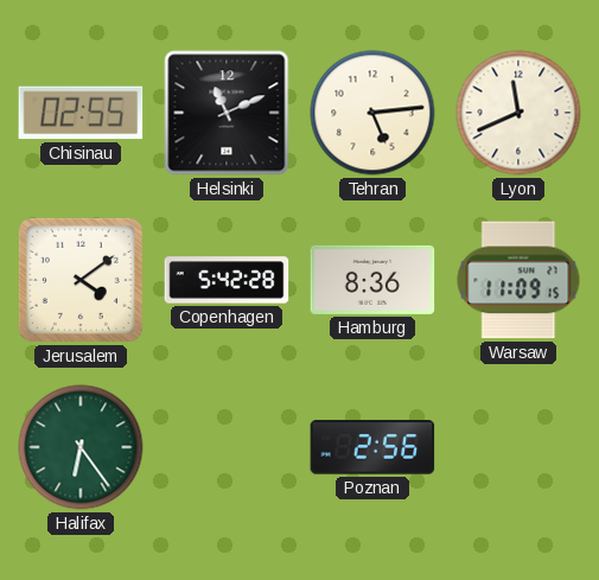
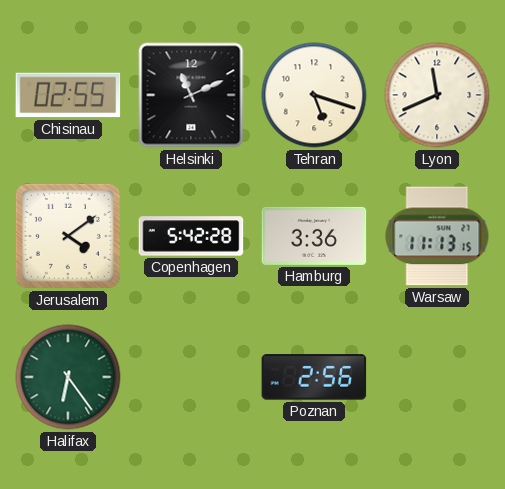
Tehran: 5:14 -> 5:18
Hamburg: 8:36 -> 3:36
Warsaw: 11:09 -> 11:13
